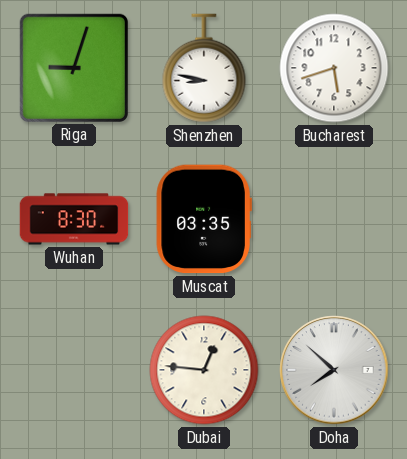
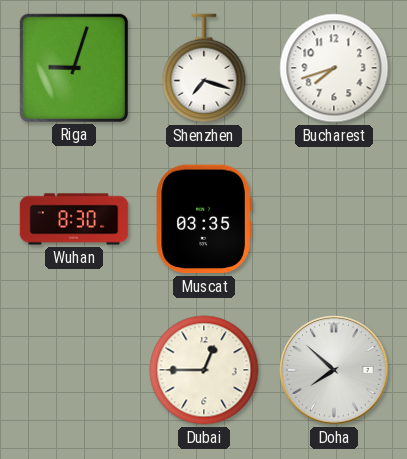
Shenzhen: 8:47 -> 7:18
Bucharest: 5:42 -> 7:42
Dubai: 12:46 -> 12:45
